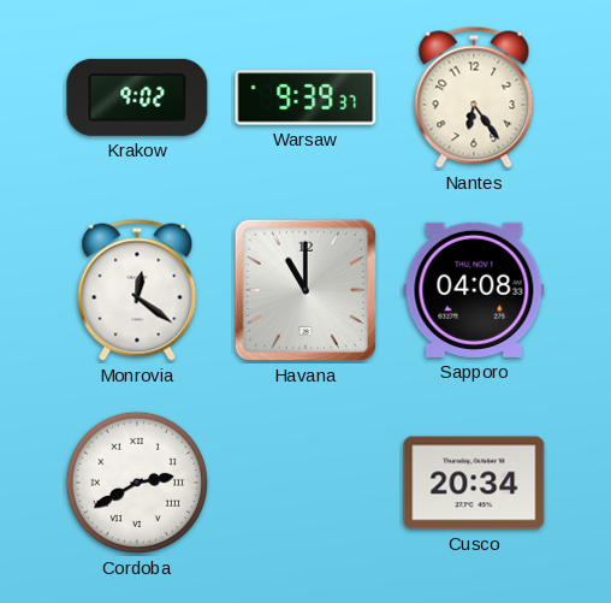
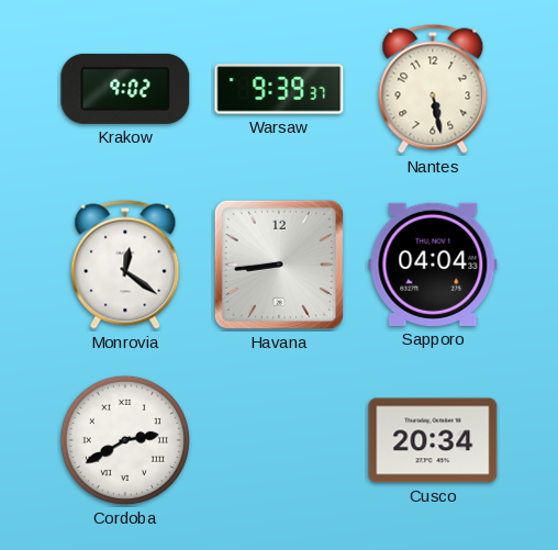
Nantes: 6:24 -> 5:28
Havana: 11:00 -> 8:44
Sapporo: 04:08 -> 04:04
